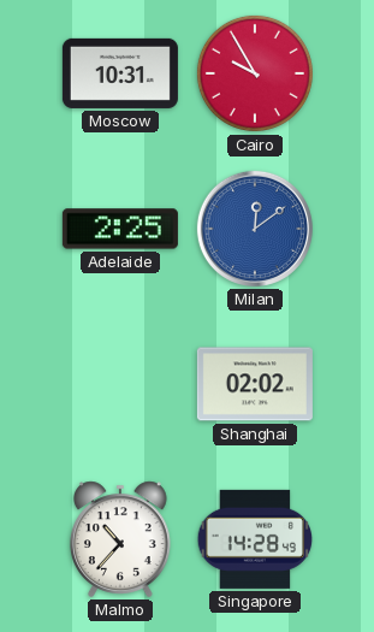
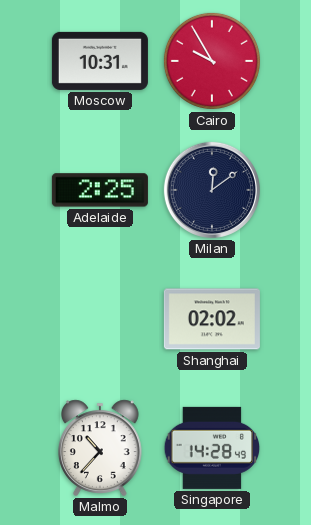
Milan dial: blue -> navy
